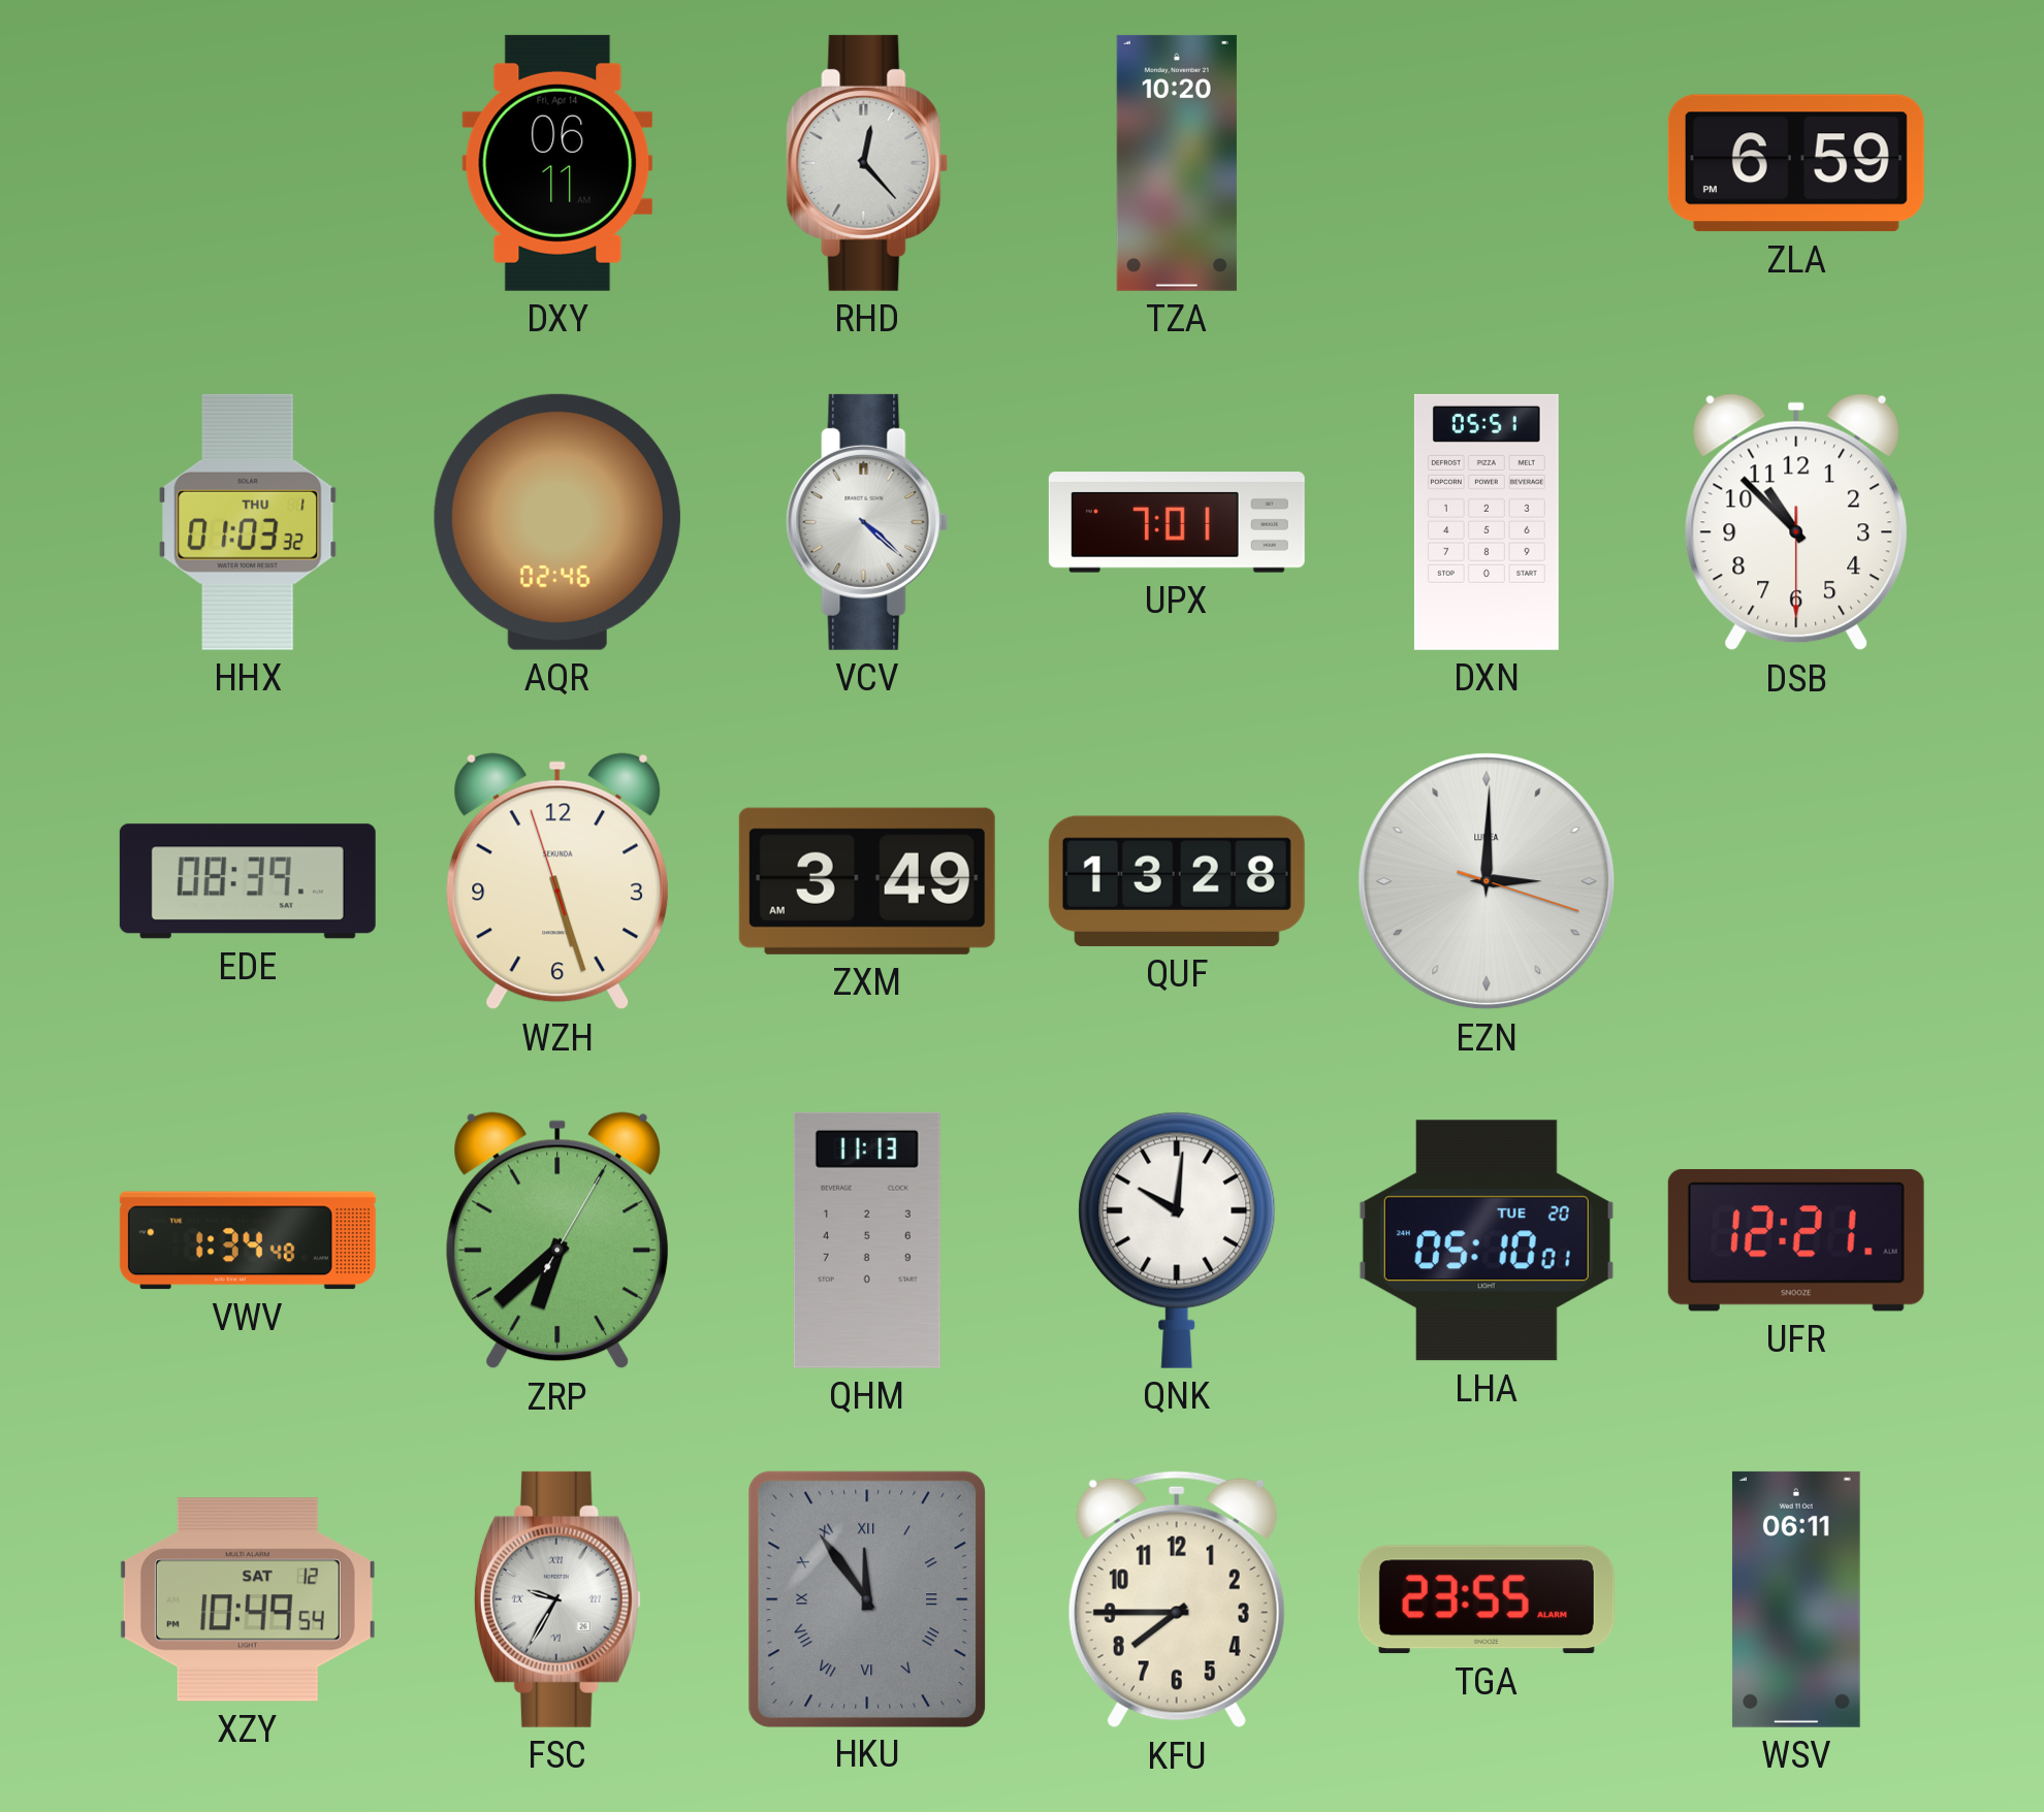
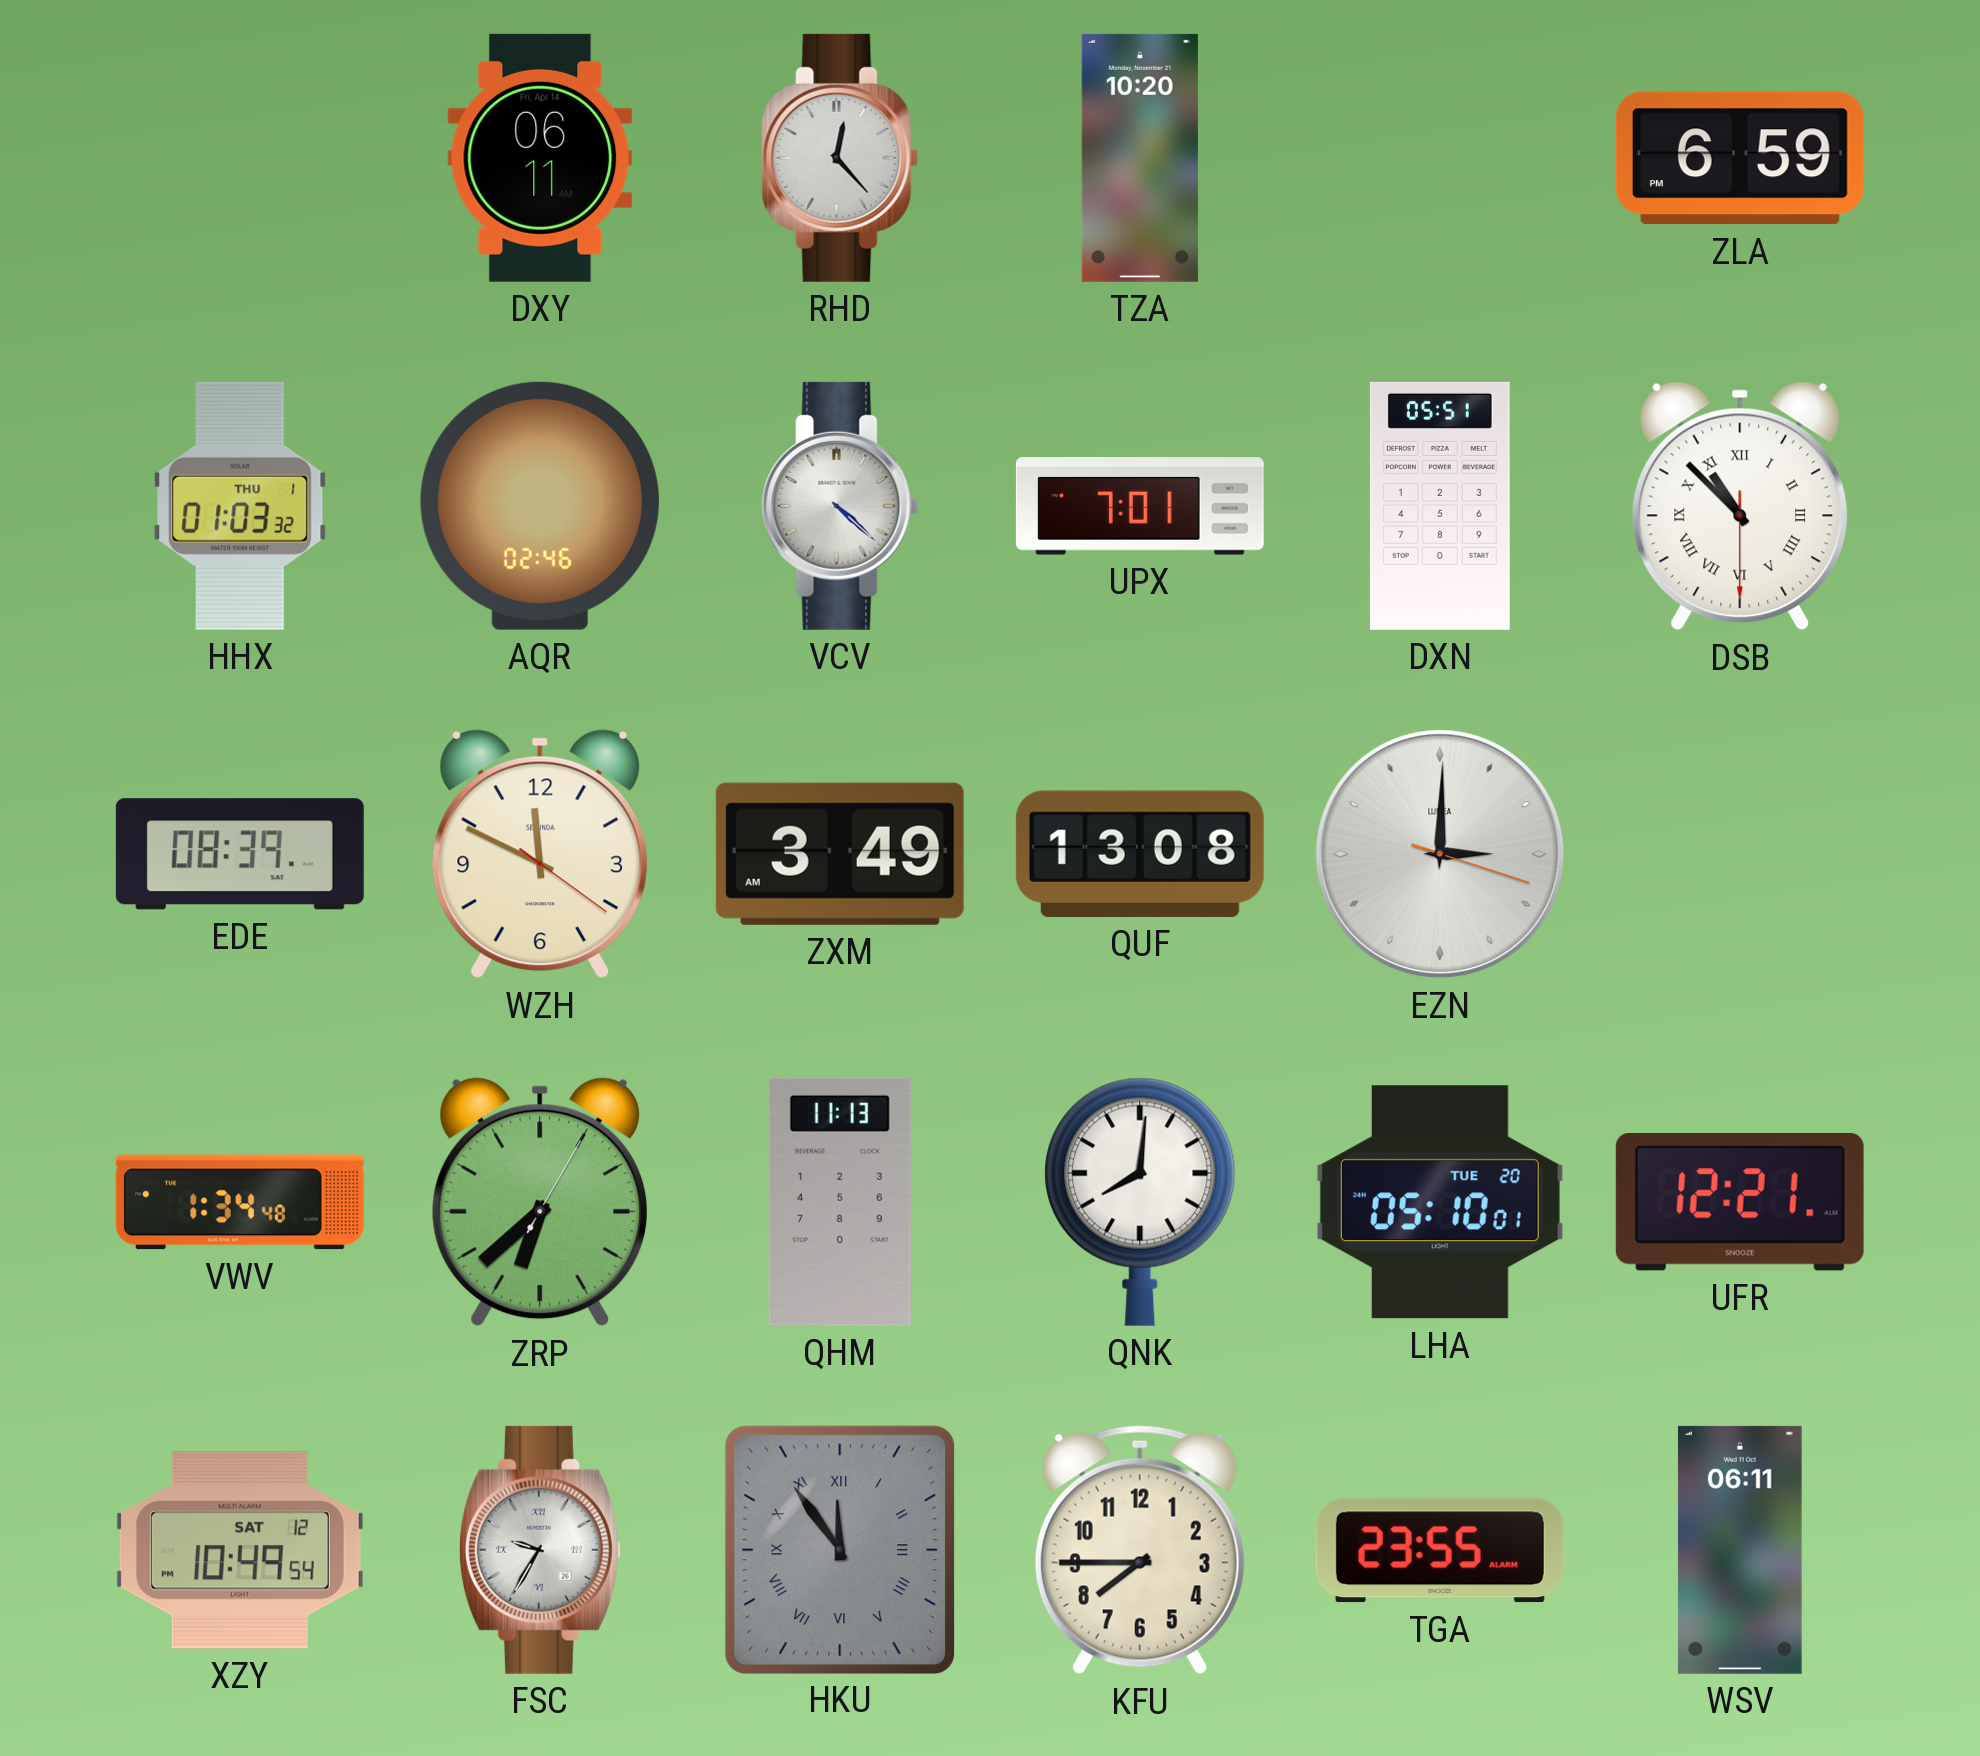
DSB numerals: Arabic -> Roman
WZH: 5:26 -> 11:49
QUF: 13:28 -> 13:08
QNK: 10:01 -> 8:01
